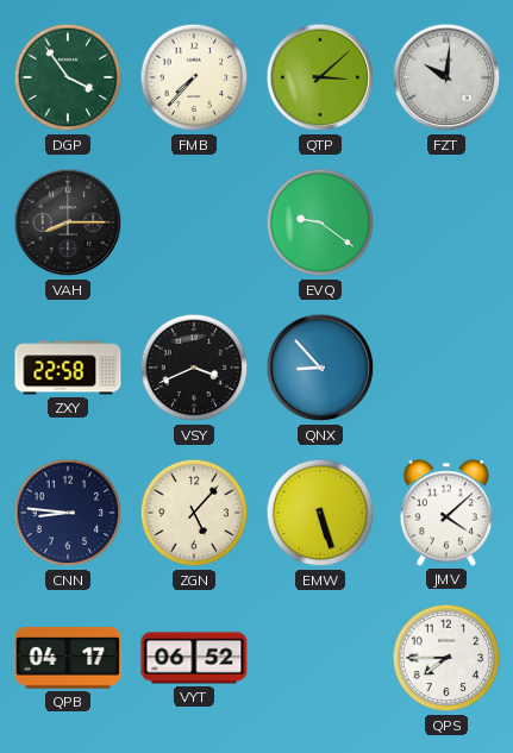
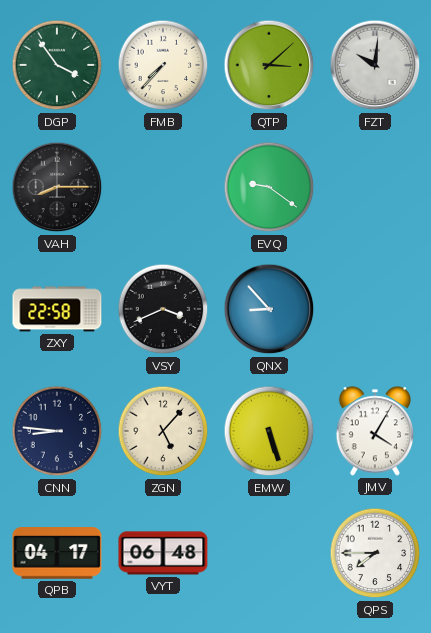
JMV: 4:08 -> 4:05
VYT: 06:52 -> 06:48
